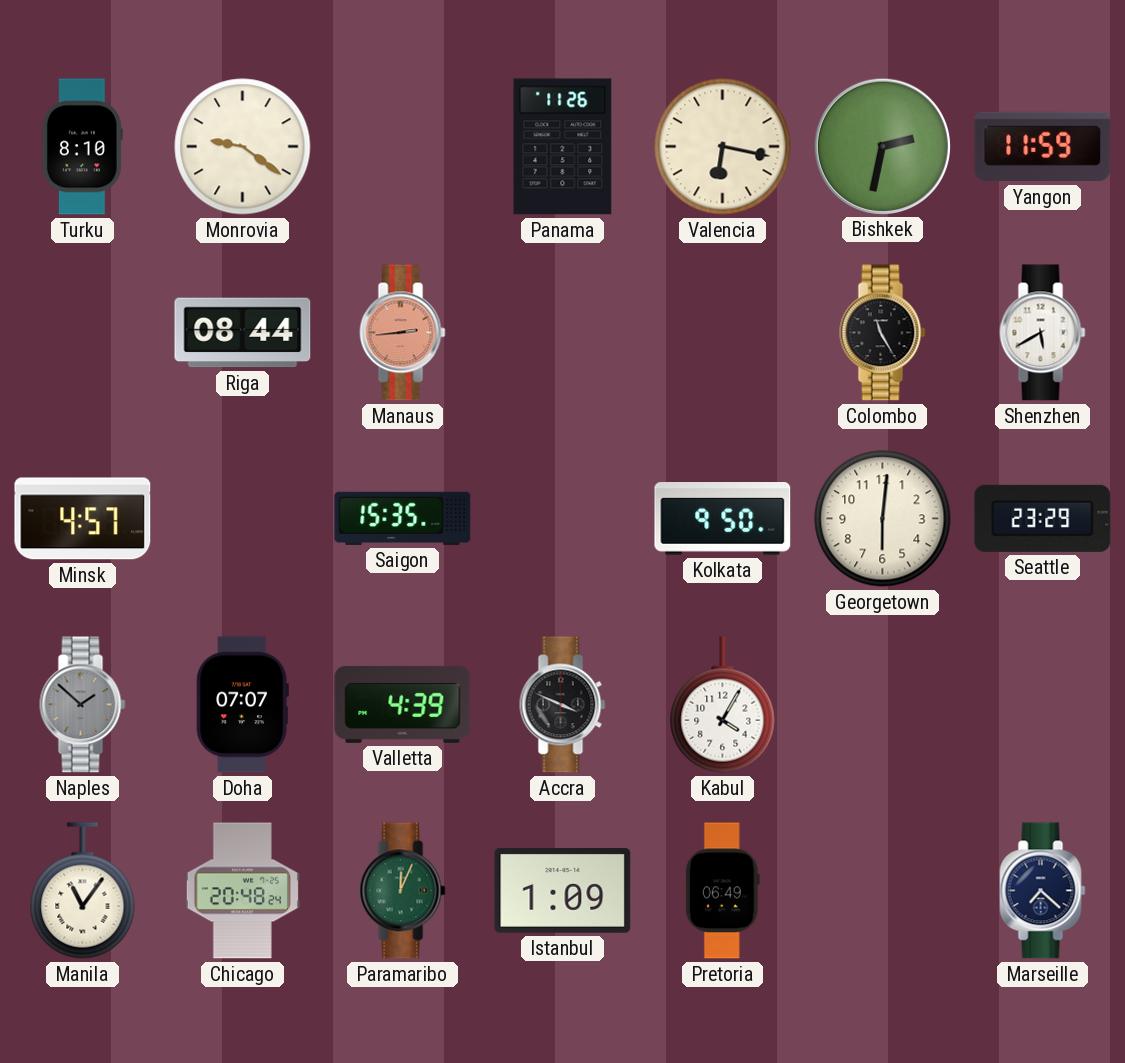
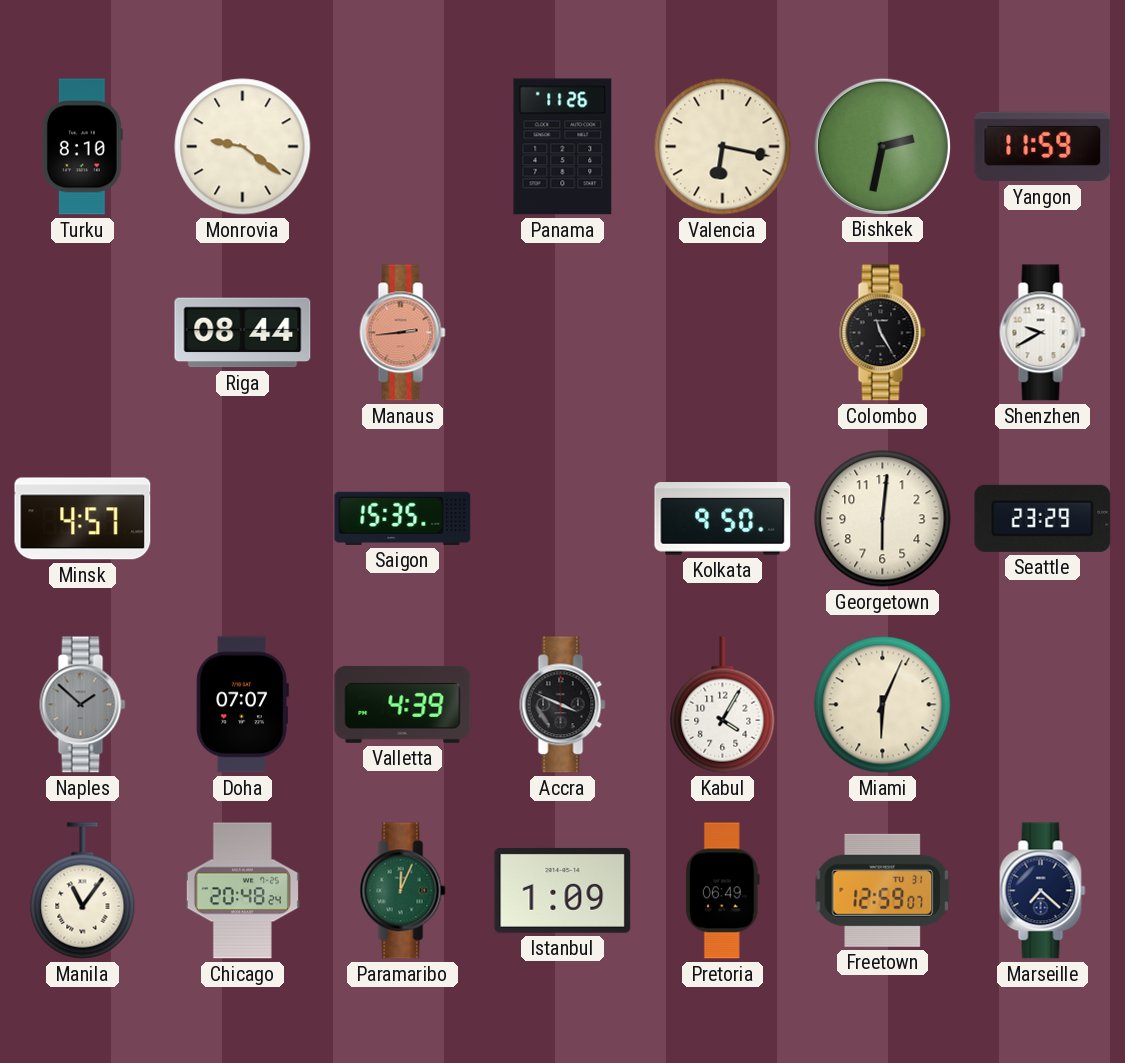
Shenzhen: 5:40 -> 9:40
Miami: none -> 6:04
Freetown: none -> 12:59
